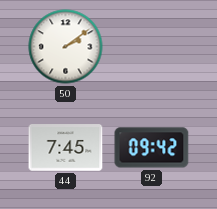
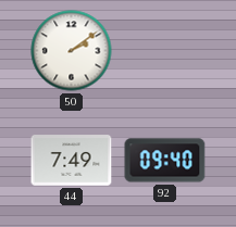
44: 7:45 -> 7:49
92: 09:42 -> 09:40
